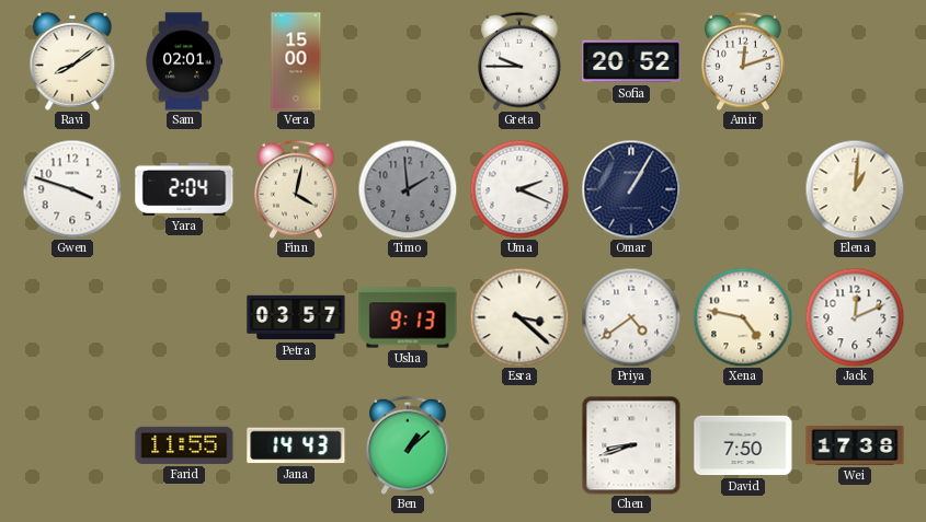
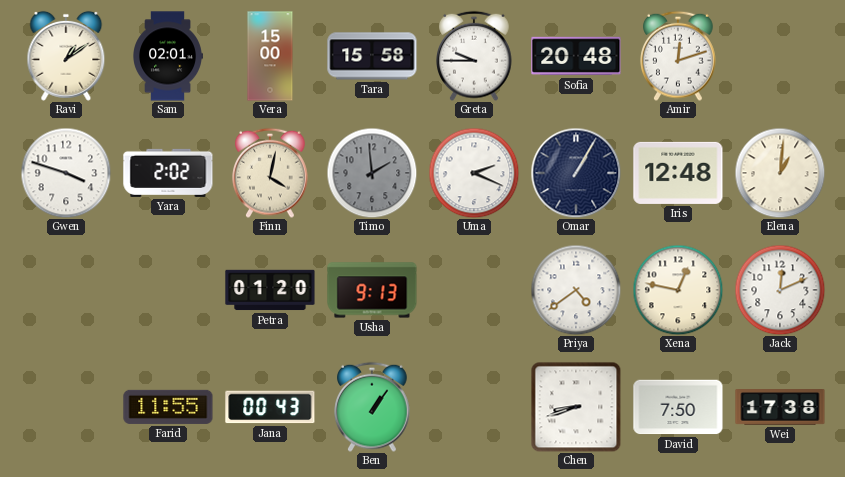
Ravi: 8:09 -> 1:09
Tara: none -> 15:58
Sofia: 20:52 -> 20:48
Yara: 2:04 -> 2:02
Iris: none -> 12:48
Petra: 03:57 -> 01:20
Esra: 3:22 -> none
Xena: 4:47 -> 12:47
Jana: 14:43 -> 00:43
Ben: 1:08 -> 1:06
